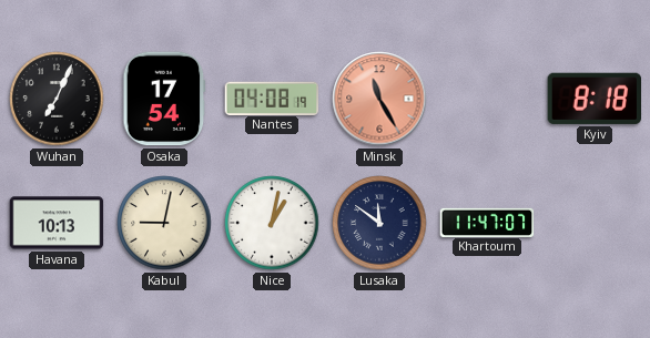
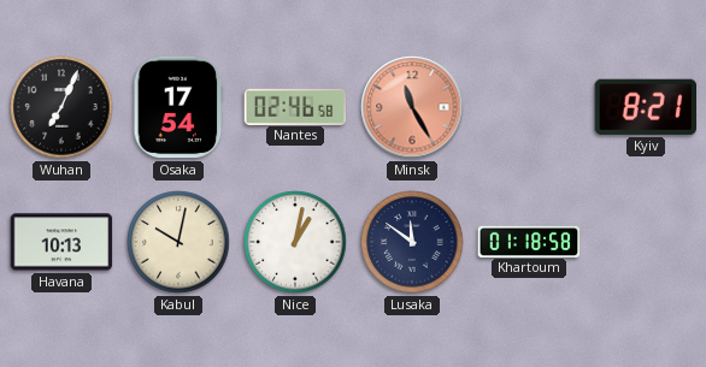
Nantes: 04:08 -> 02:46
Kyiv: 8:18 -> 8:21
Kabul: 9:02 -> 10:02
Khartoum: 11:47 -> 01:18
